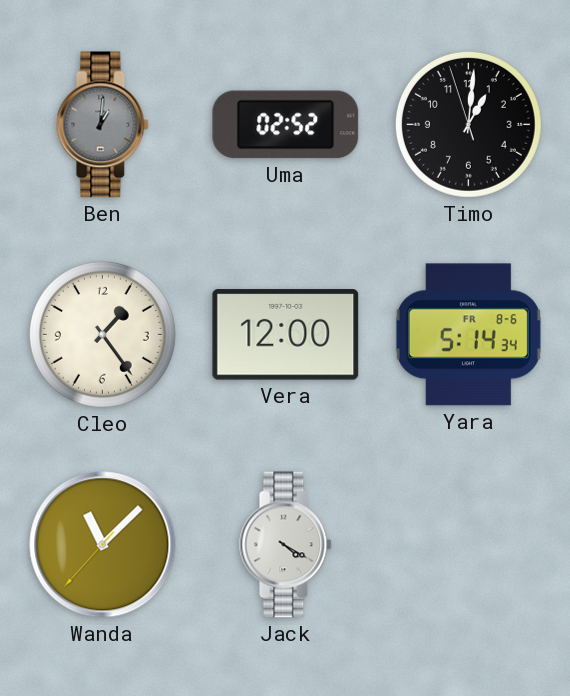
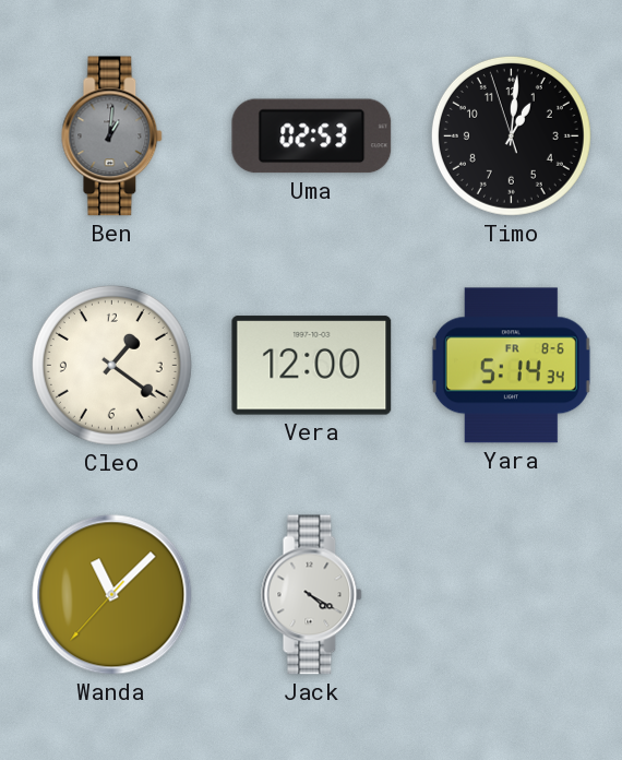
Uma: 02:52 -> 02:53
Cleo: 1:24 -> 1:21
